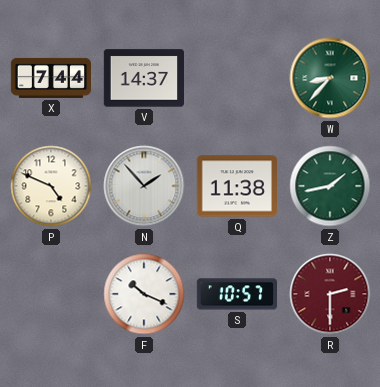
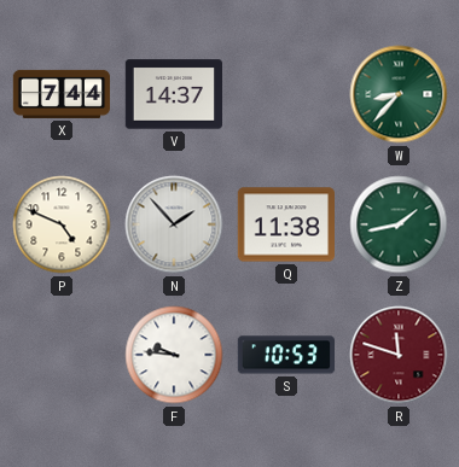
F: 10:19 -> 9:46
S: 10:57 -> 10:53
R: 2:30 -> 11:48
